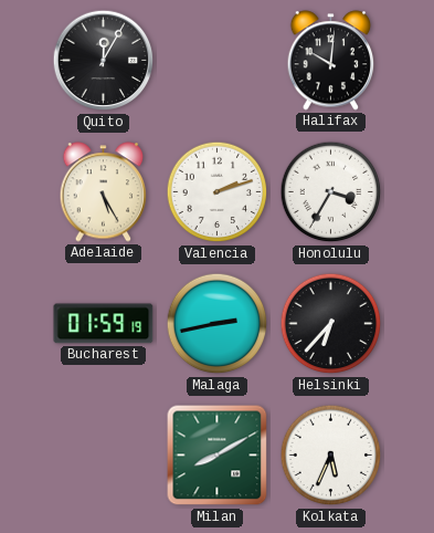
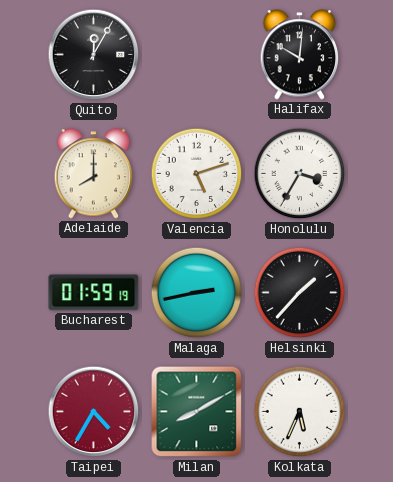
Adelaide: 5:25 -> 8:00
Valencia: 2:12 -> 5:12
Helsinki: 6:37 -> 1:37
Taipei: none -> 4:35
